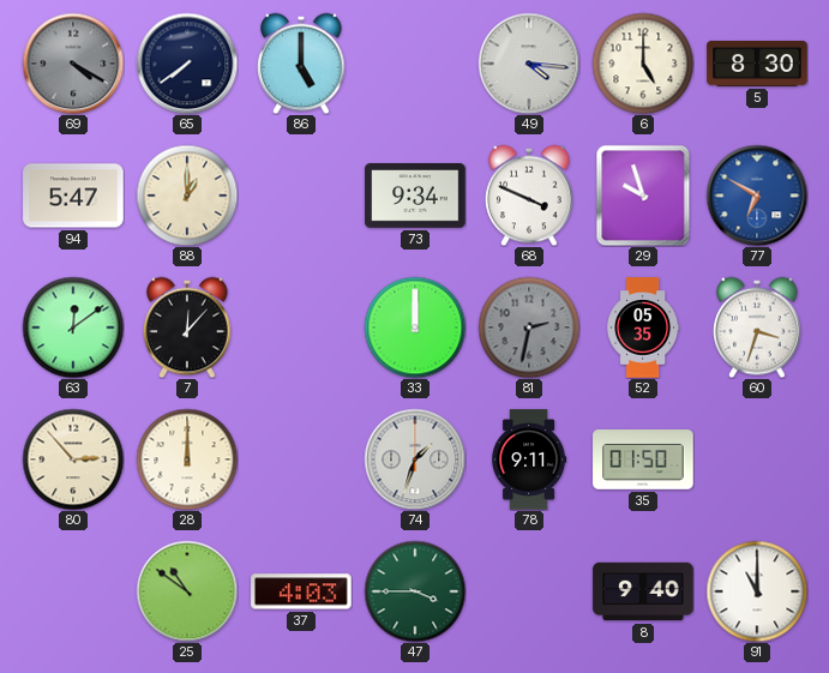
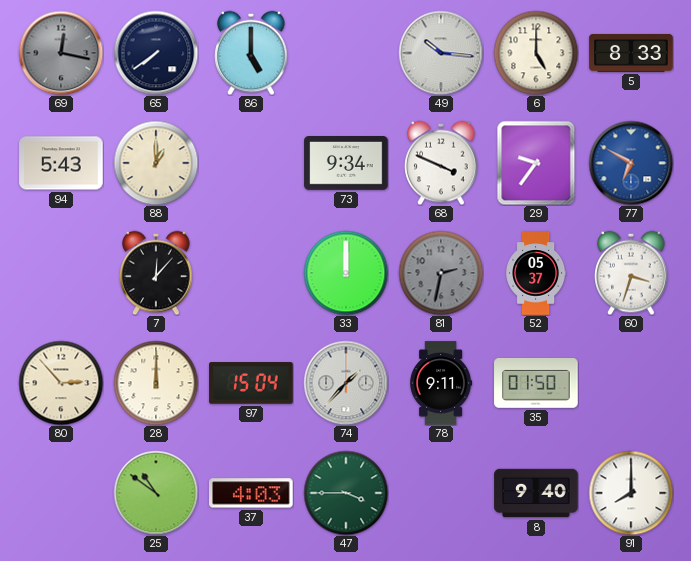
69: 4:20 -> 12:17
49: 4:16 -> 10:16
5: 8:30 -> 8:33
94: 5:47 -> 5:43
29: 9:57 -> 9:36
63: 12:09 -> none
52: 05:35 -> 05:37
97: none -> 15:04
74: 1:33 -> 1:37
91: 11:00 -> 8:00
